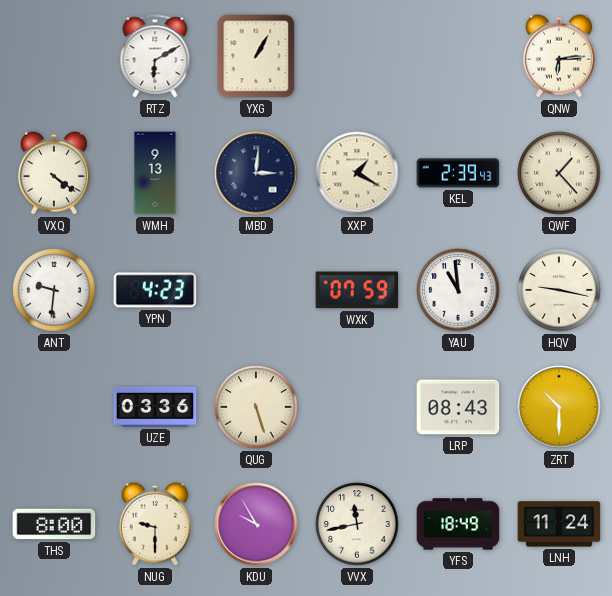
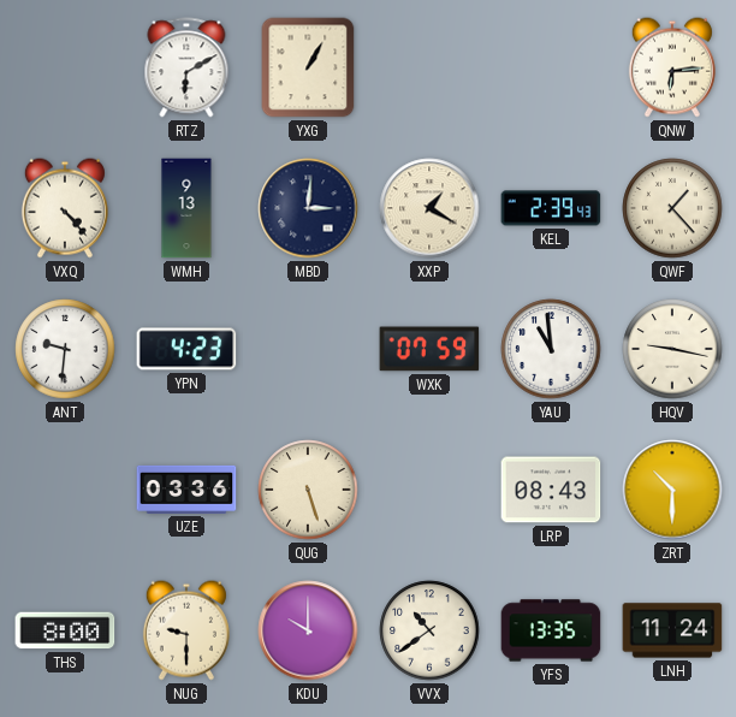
VXQ: 4:21 -> 4:23
KDU: 9:55 -> 10:00
VVX: 11:43 -> 10:39
YFS: 18:49 -> 13:35
